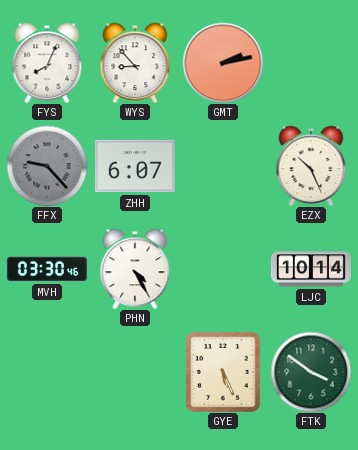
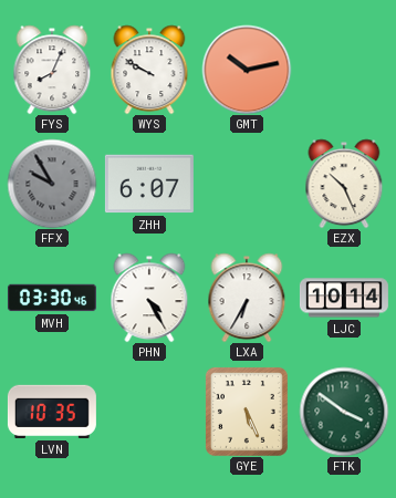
WYS: 8:53 -> 9:50
GMT: 2:13 -> 10:13
FFX: 9:23 -> 9:55
LXA: none -> 6:35
LVN: none -> 10:35
